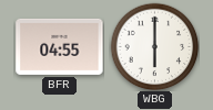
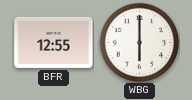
BFR: 04:55 -> 12:55
